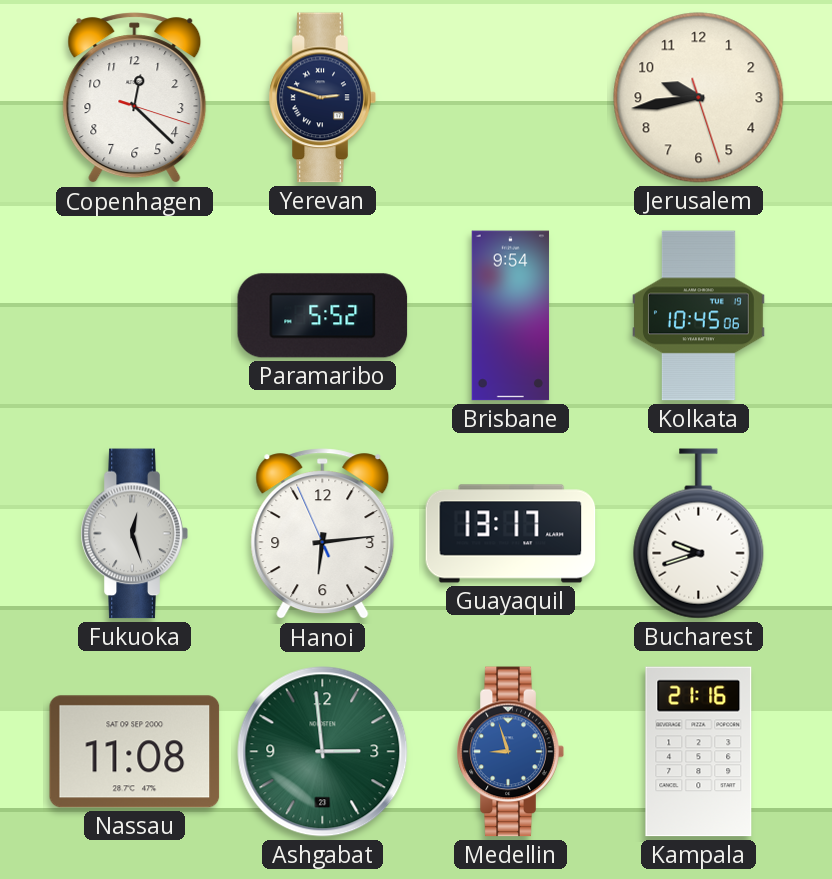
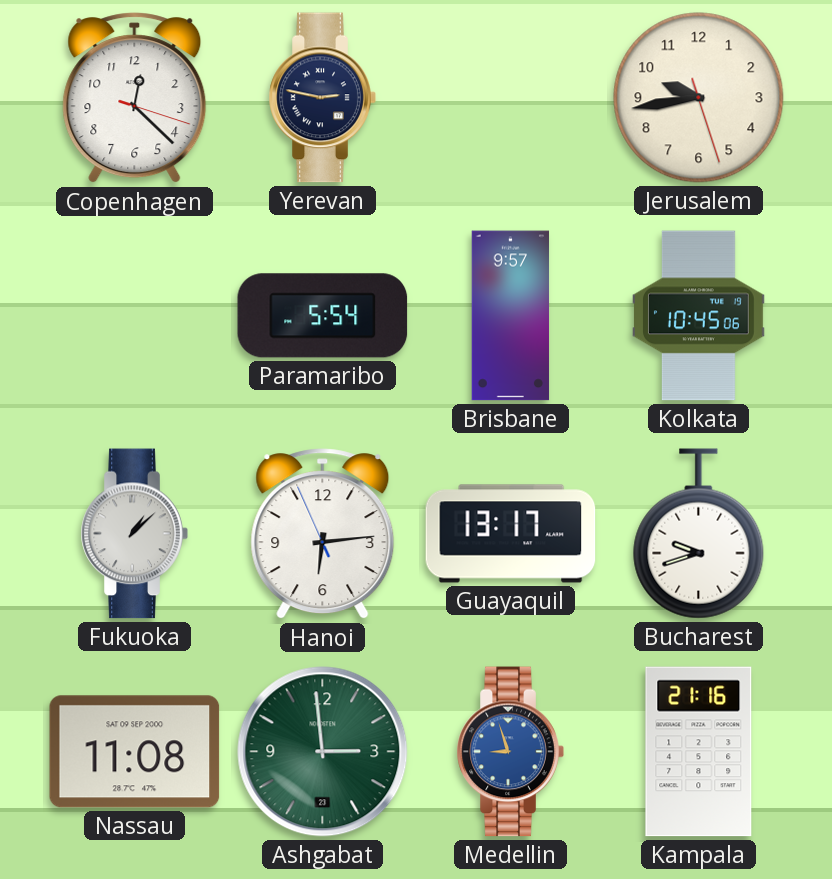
Yerevan: 2:48 -> 2:47
Paramaribo: 5:52 -> 5:54
Brisbane: 9:54 -> 9:57
Fukuoka: 12:27 -> 1:08
